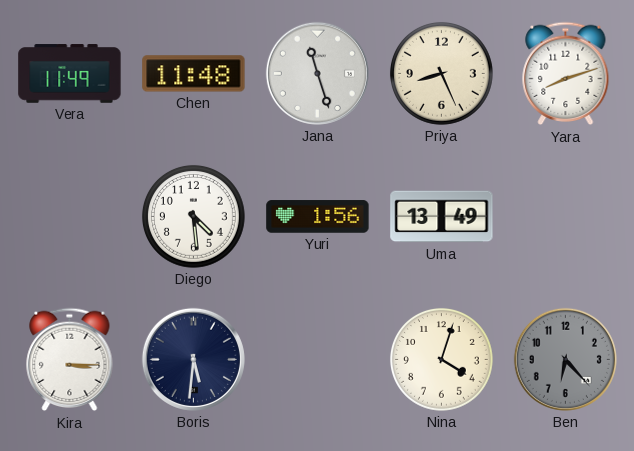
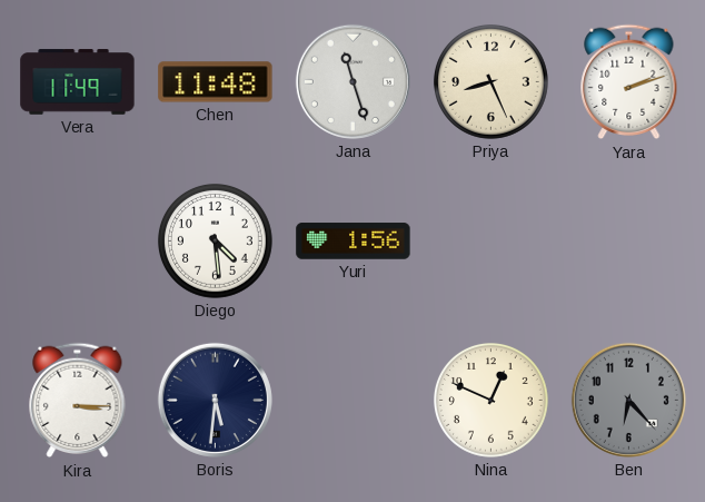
Yara: 8:12 -> 2:12
Uma: 13:49 -> none
Nina: 4:03 -> 12:49
